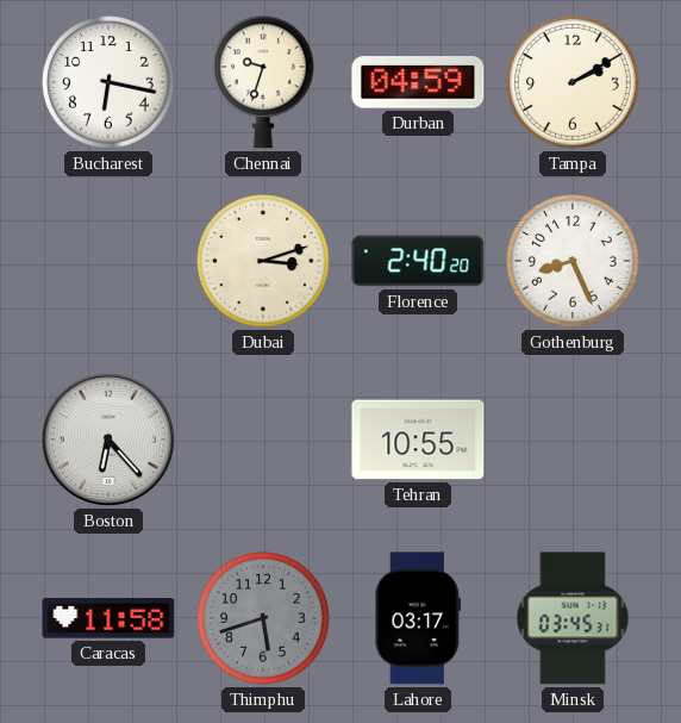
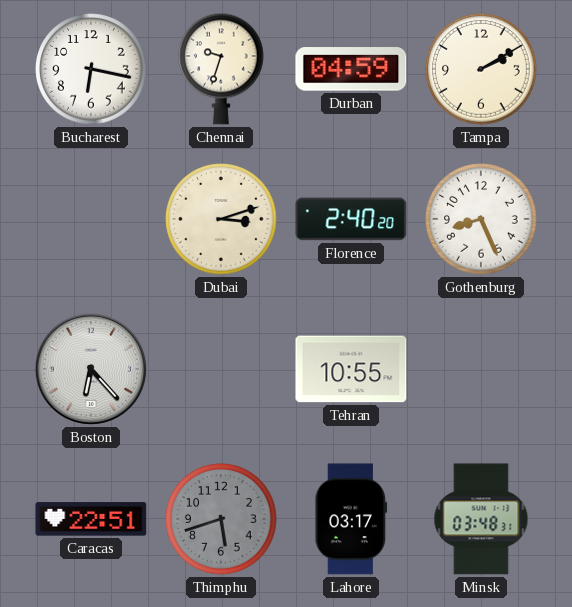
Caracas: 11:58 -> 22:51
Minsk: 03:45 -> 03:48
